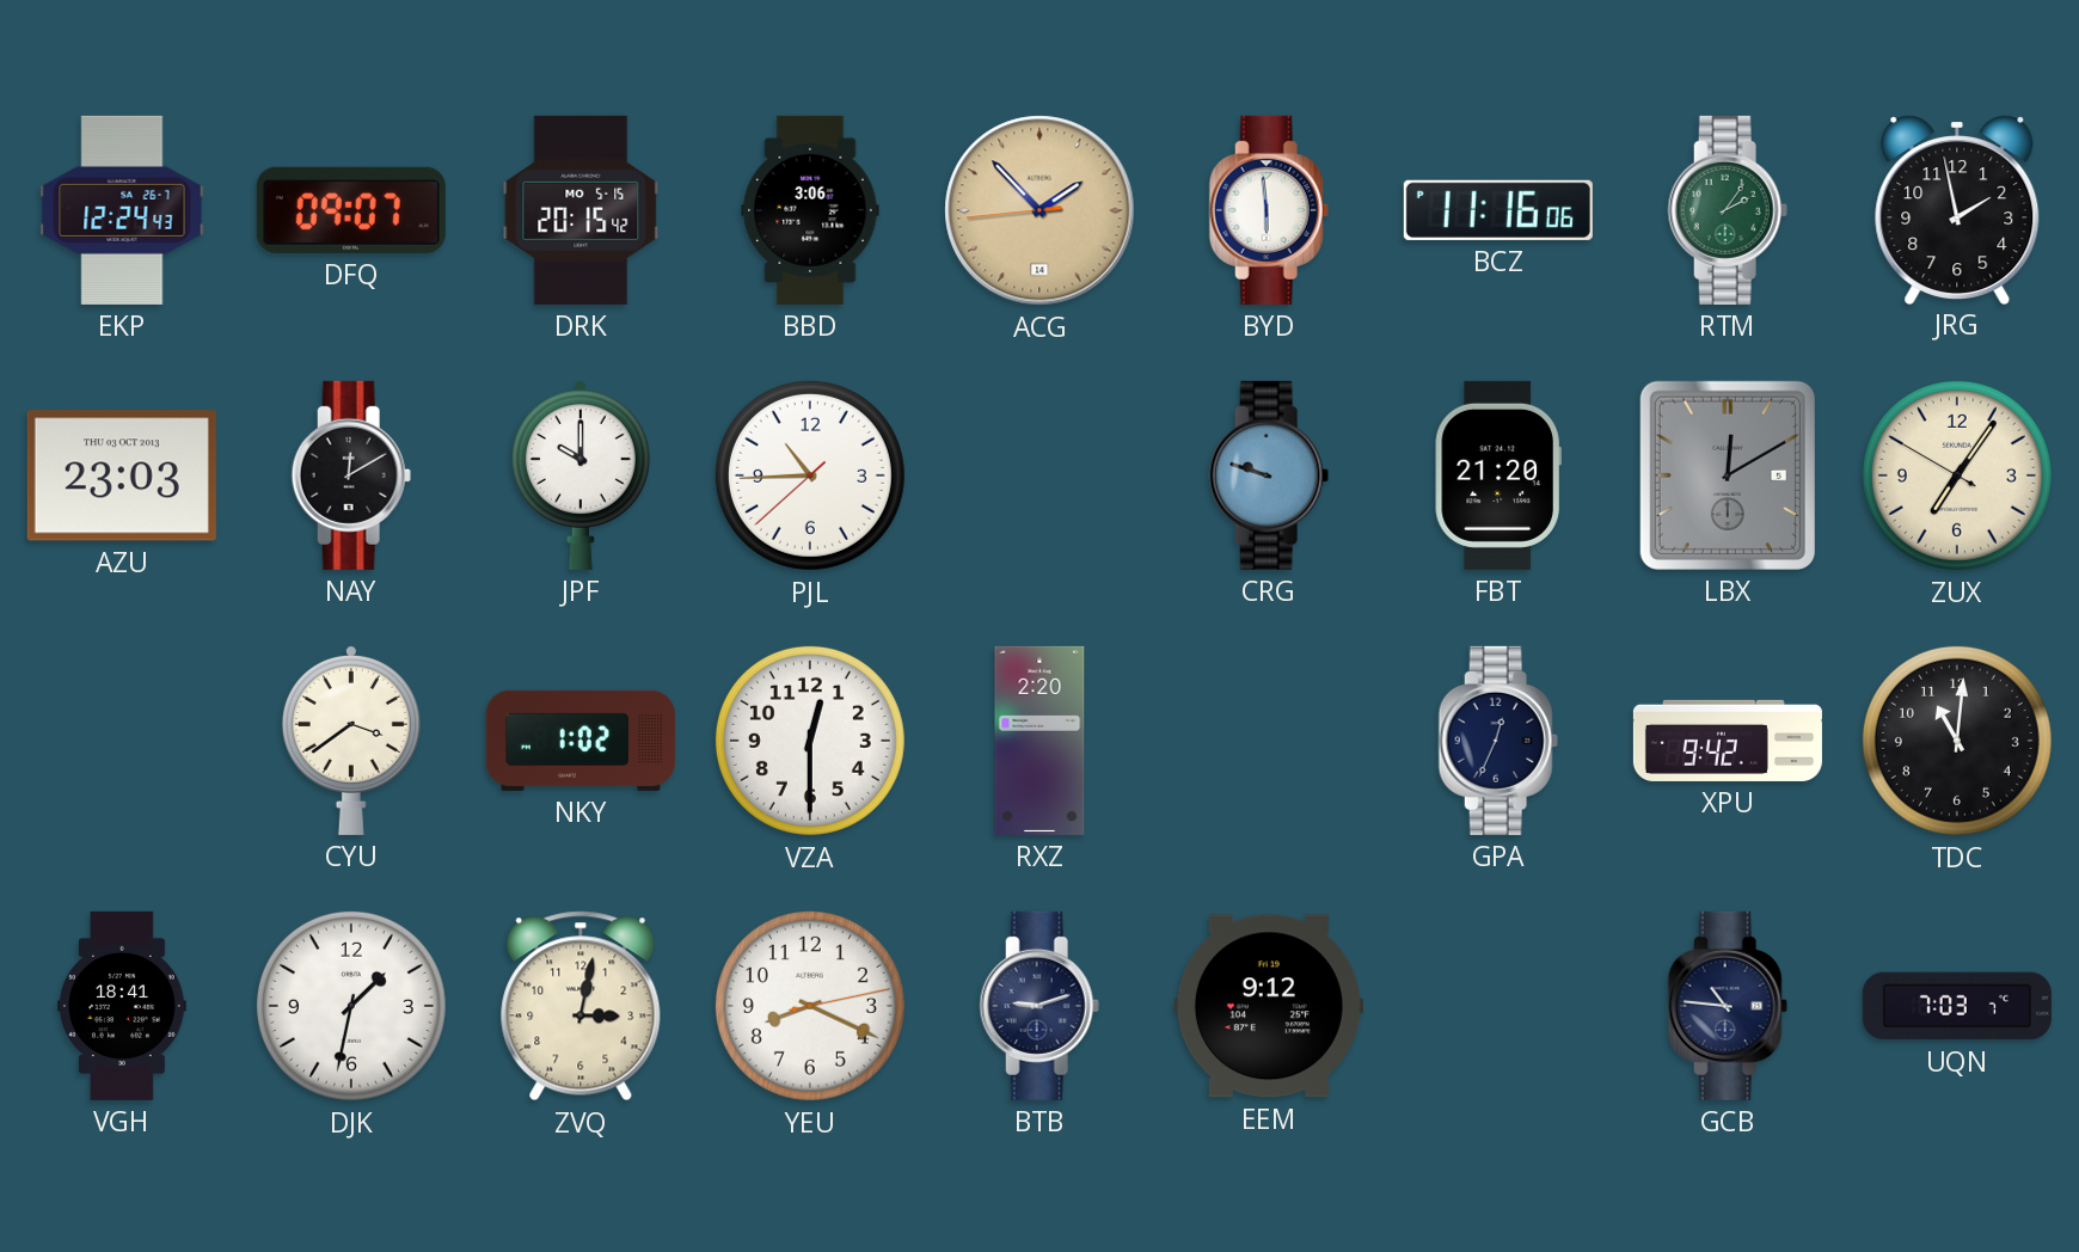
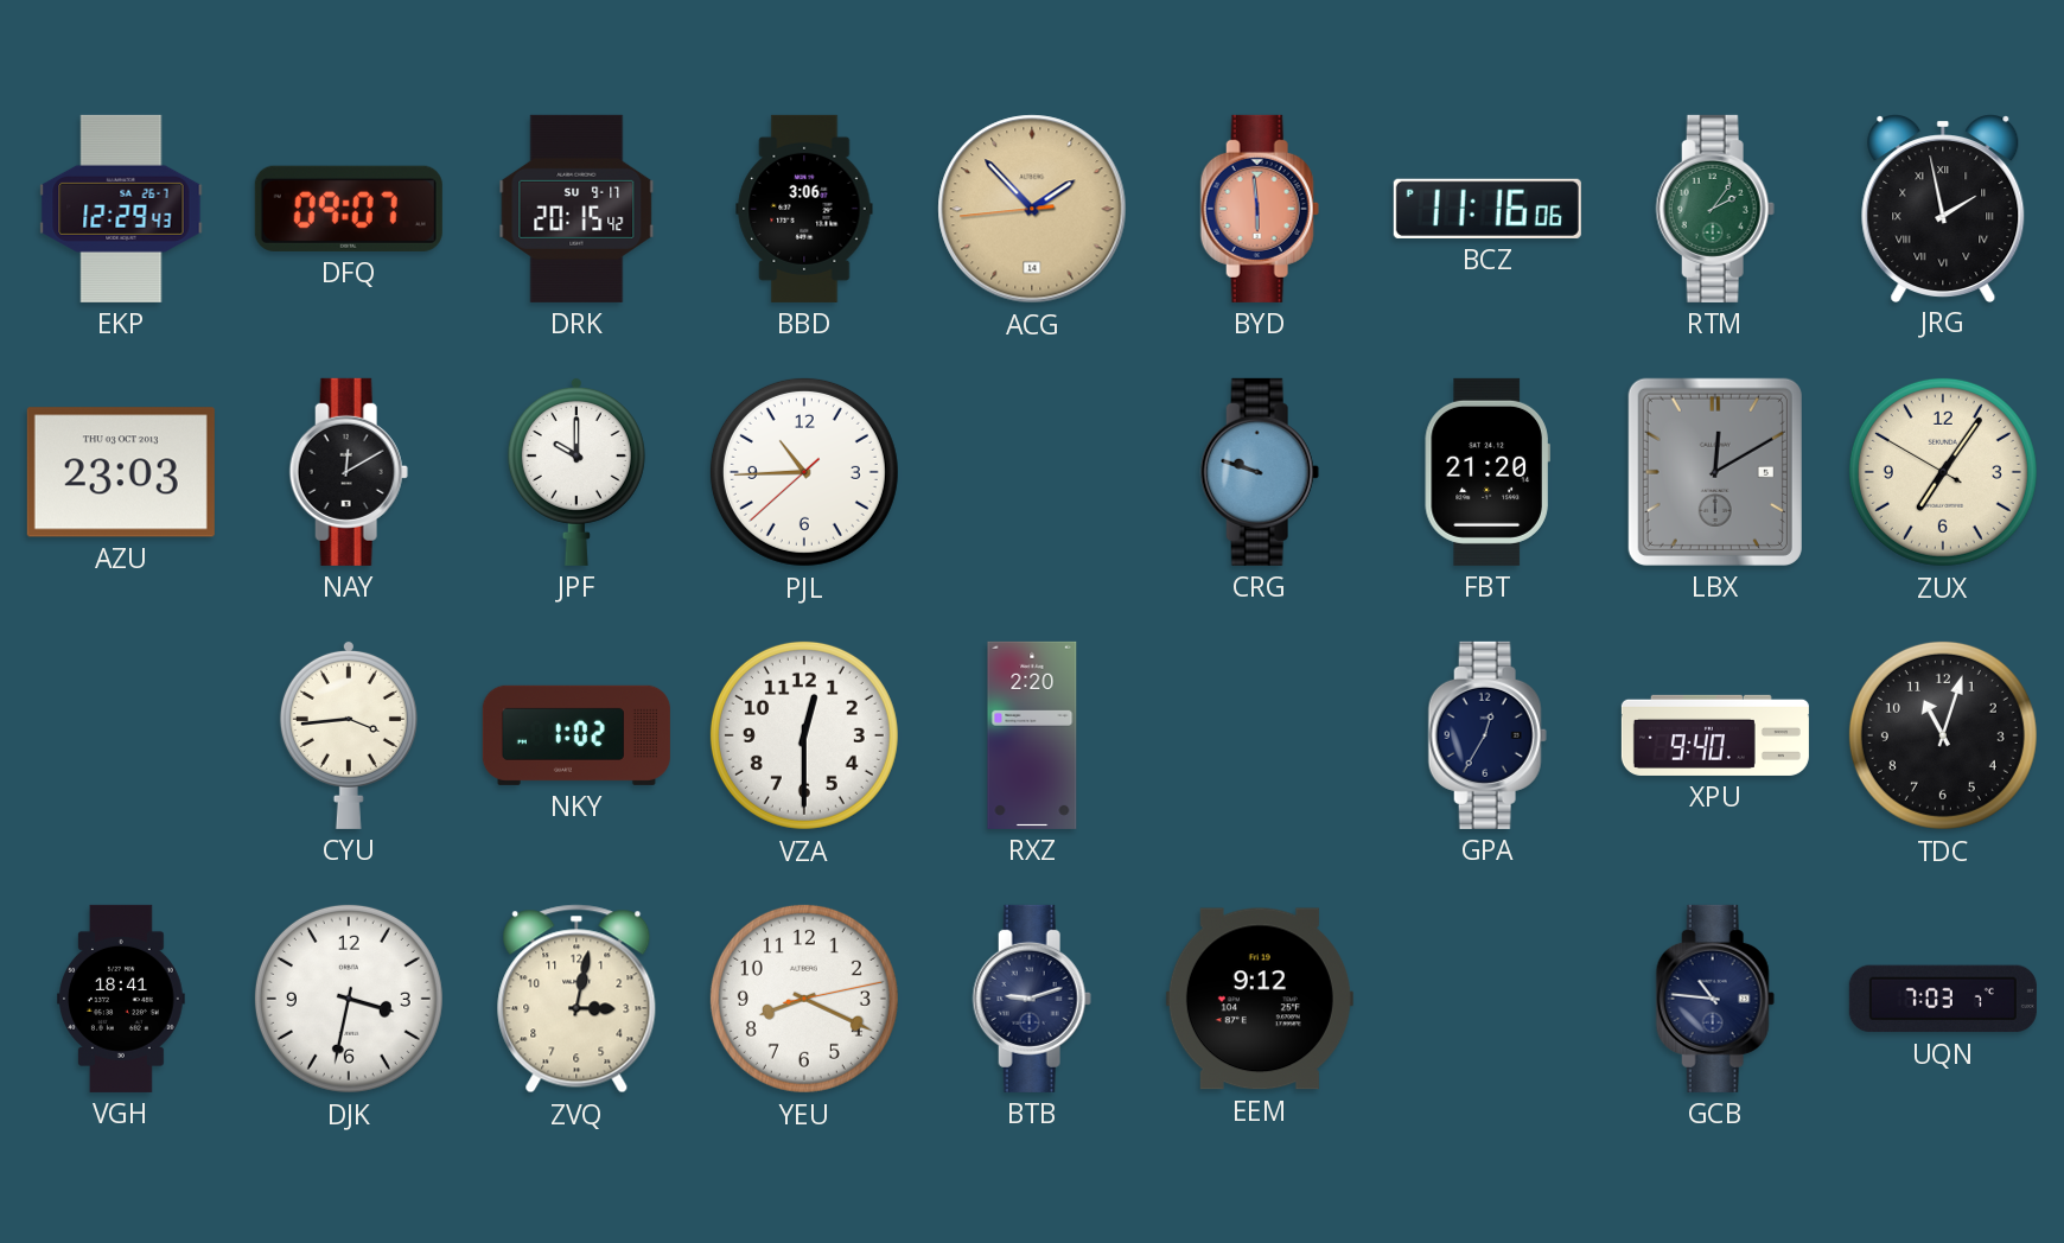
EKP: 12:24 -> 12:29
DRK date: MO 5-15 -> SU 9-17
BYD dial: white -> salmon
JRG numerals: Arabic -> Roman
CYU: 3:39 -> 3:44
GPA: 12:34 -> 12:35
XPU: 9:42 -> 9:40
TDC: 11:01 -> 11:03
DJK: 1:32 -> 3:32
